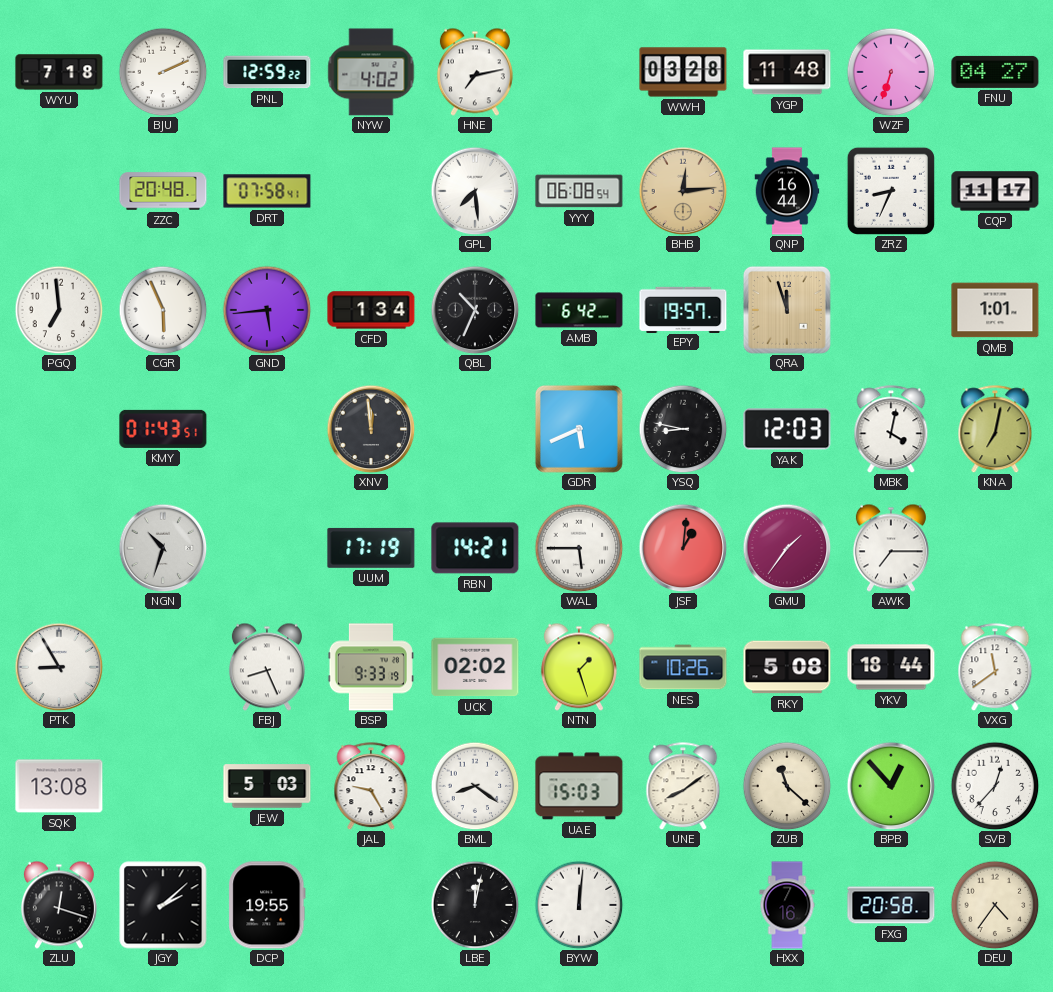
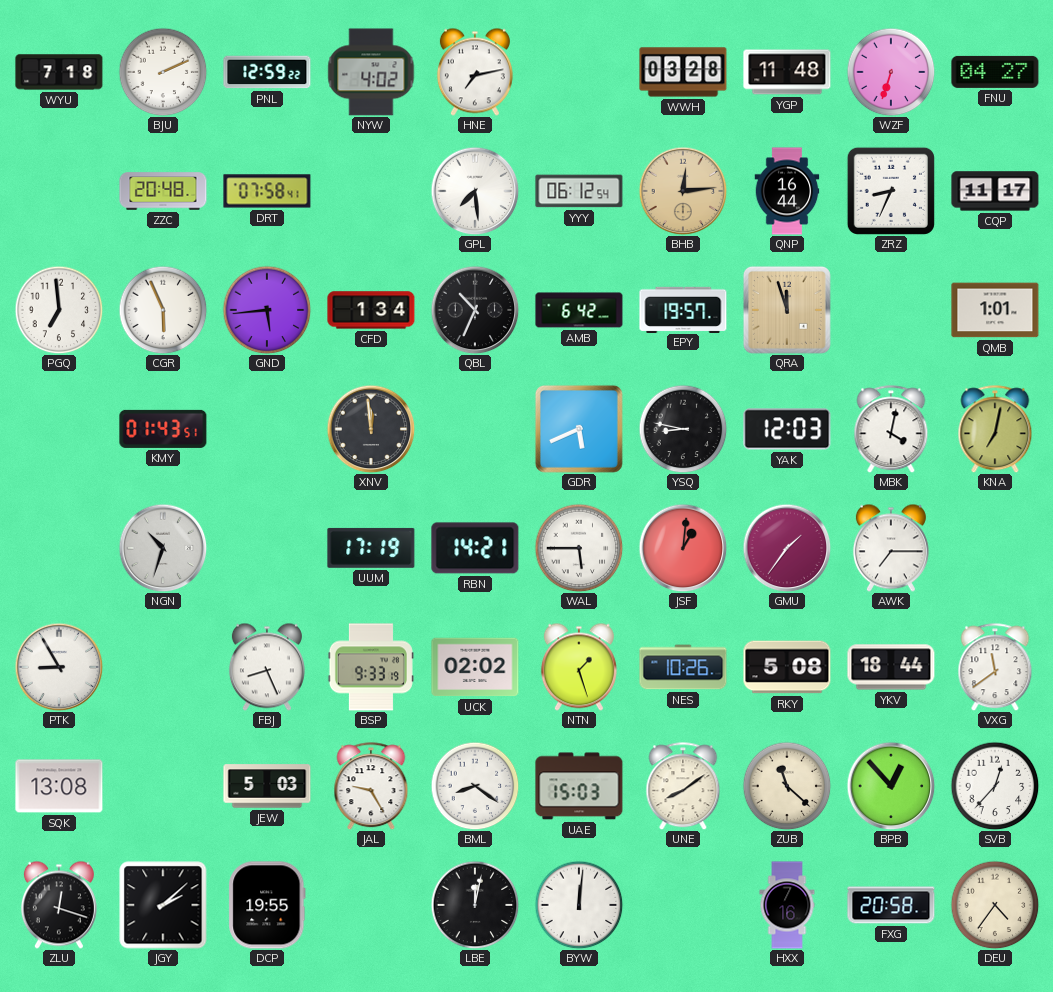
YYY: 06:08 -> 06:12
